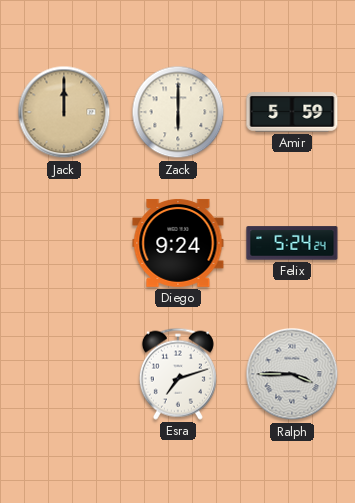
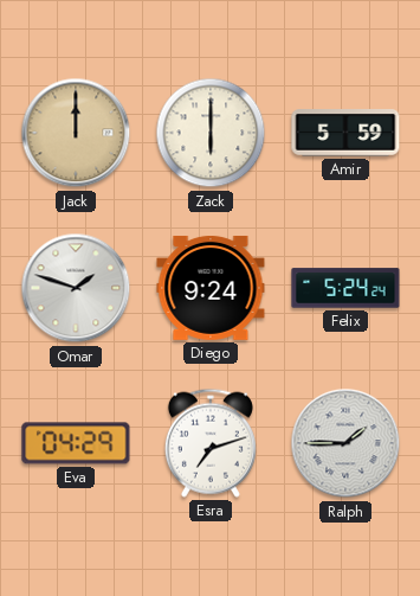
Omar: none -> 1:48
Eva: none -> 04:29
Ralph: 3:45 -> 1:45
